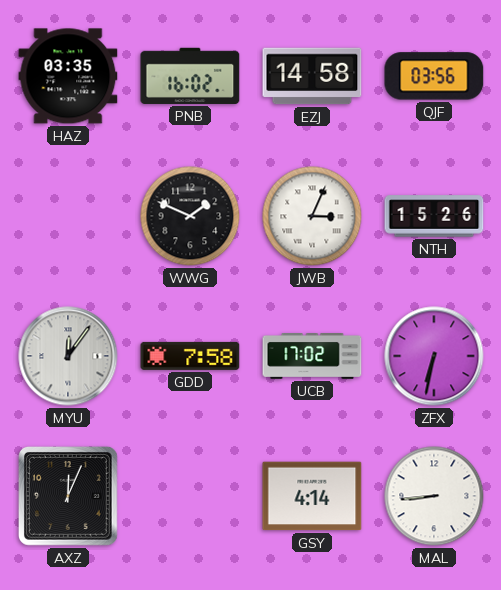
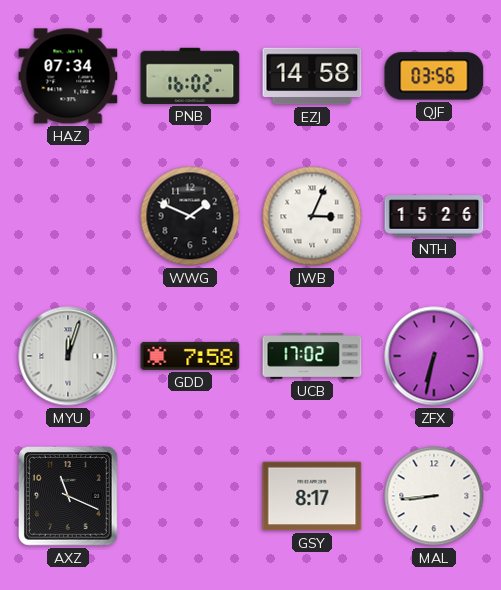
HAZ: 03:35 -> 07:34
MYU: 12:06 -> 12:03
AXZ: 12:04 -> 11:19
GSY: 4:14 -> 8:17
